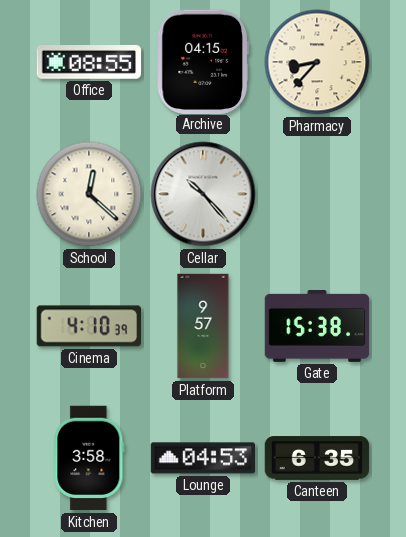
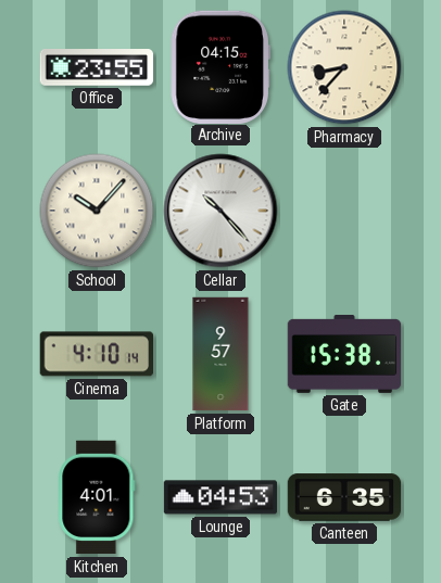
Office: 08:55 -> 23:55
School: 12:22 -> 10:07
Cinema: 4:10:39 -> 4:10:14
Kitchen: 3:58 -> 4:01
